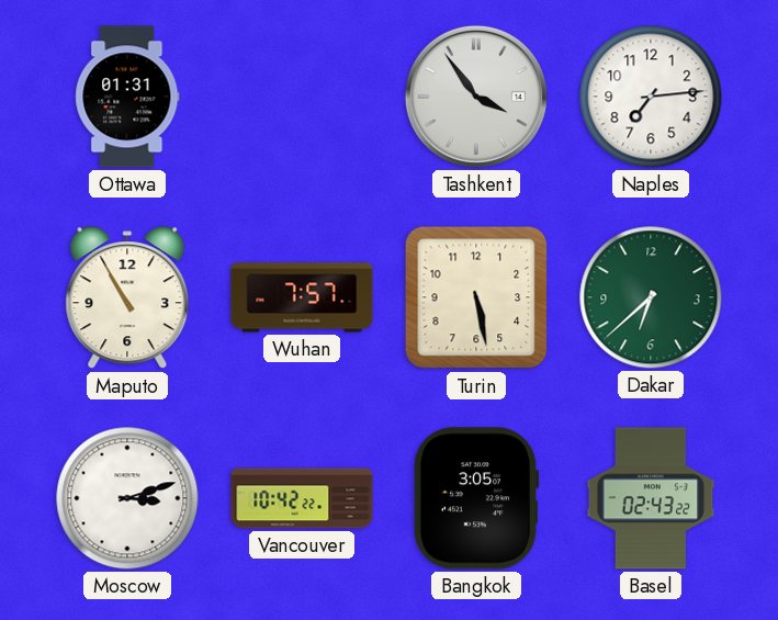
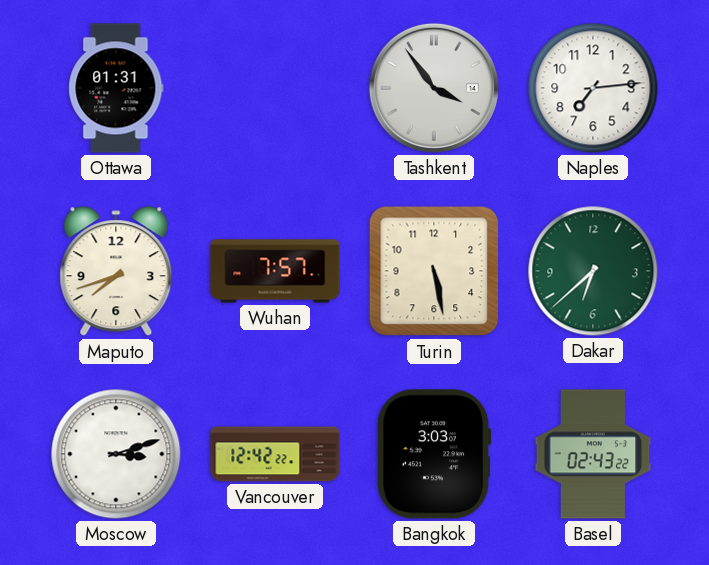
Maputo: 10:55 -> 7:42
Vancouver: 10:42 -> 12:42
Bangkok: 3:05 -> 3:03
